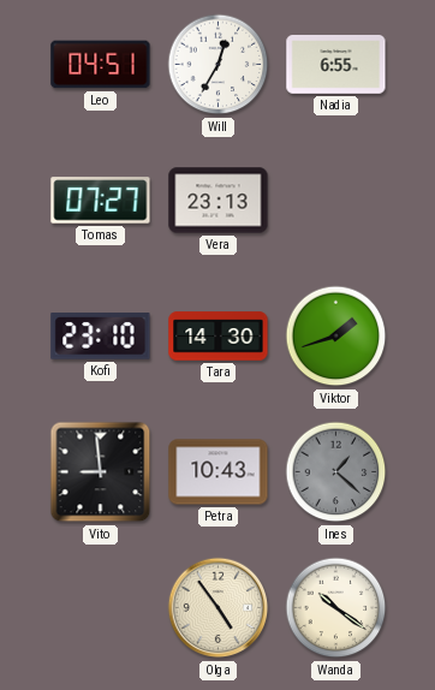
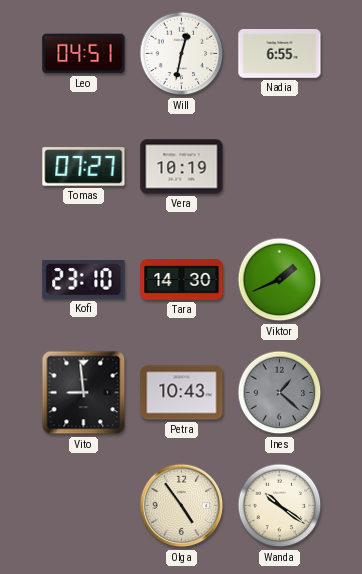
Will: 12:35 -> 12:32
Vera: 23:13 -> 10:19
Viktor: 1:42 -> 1:41
